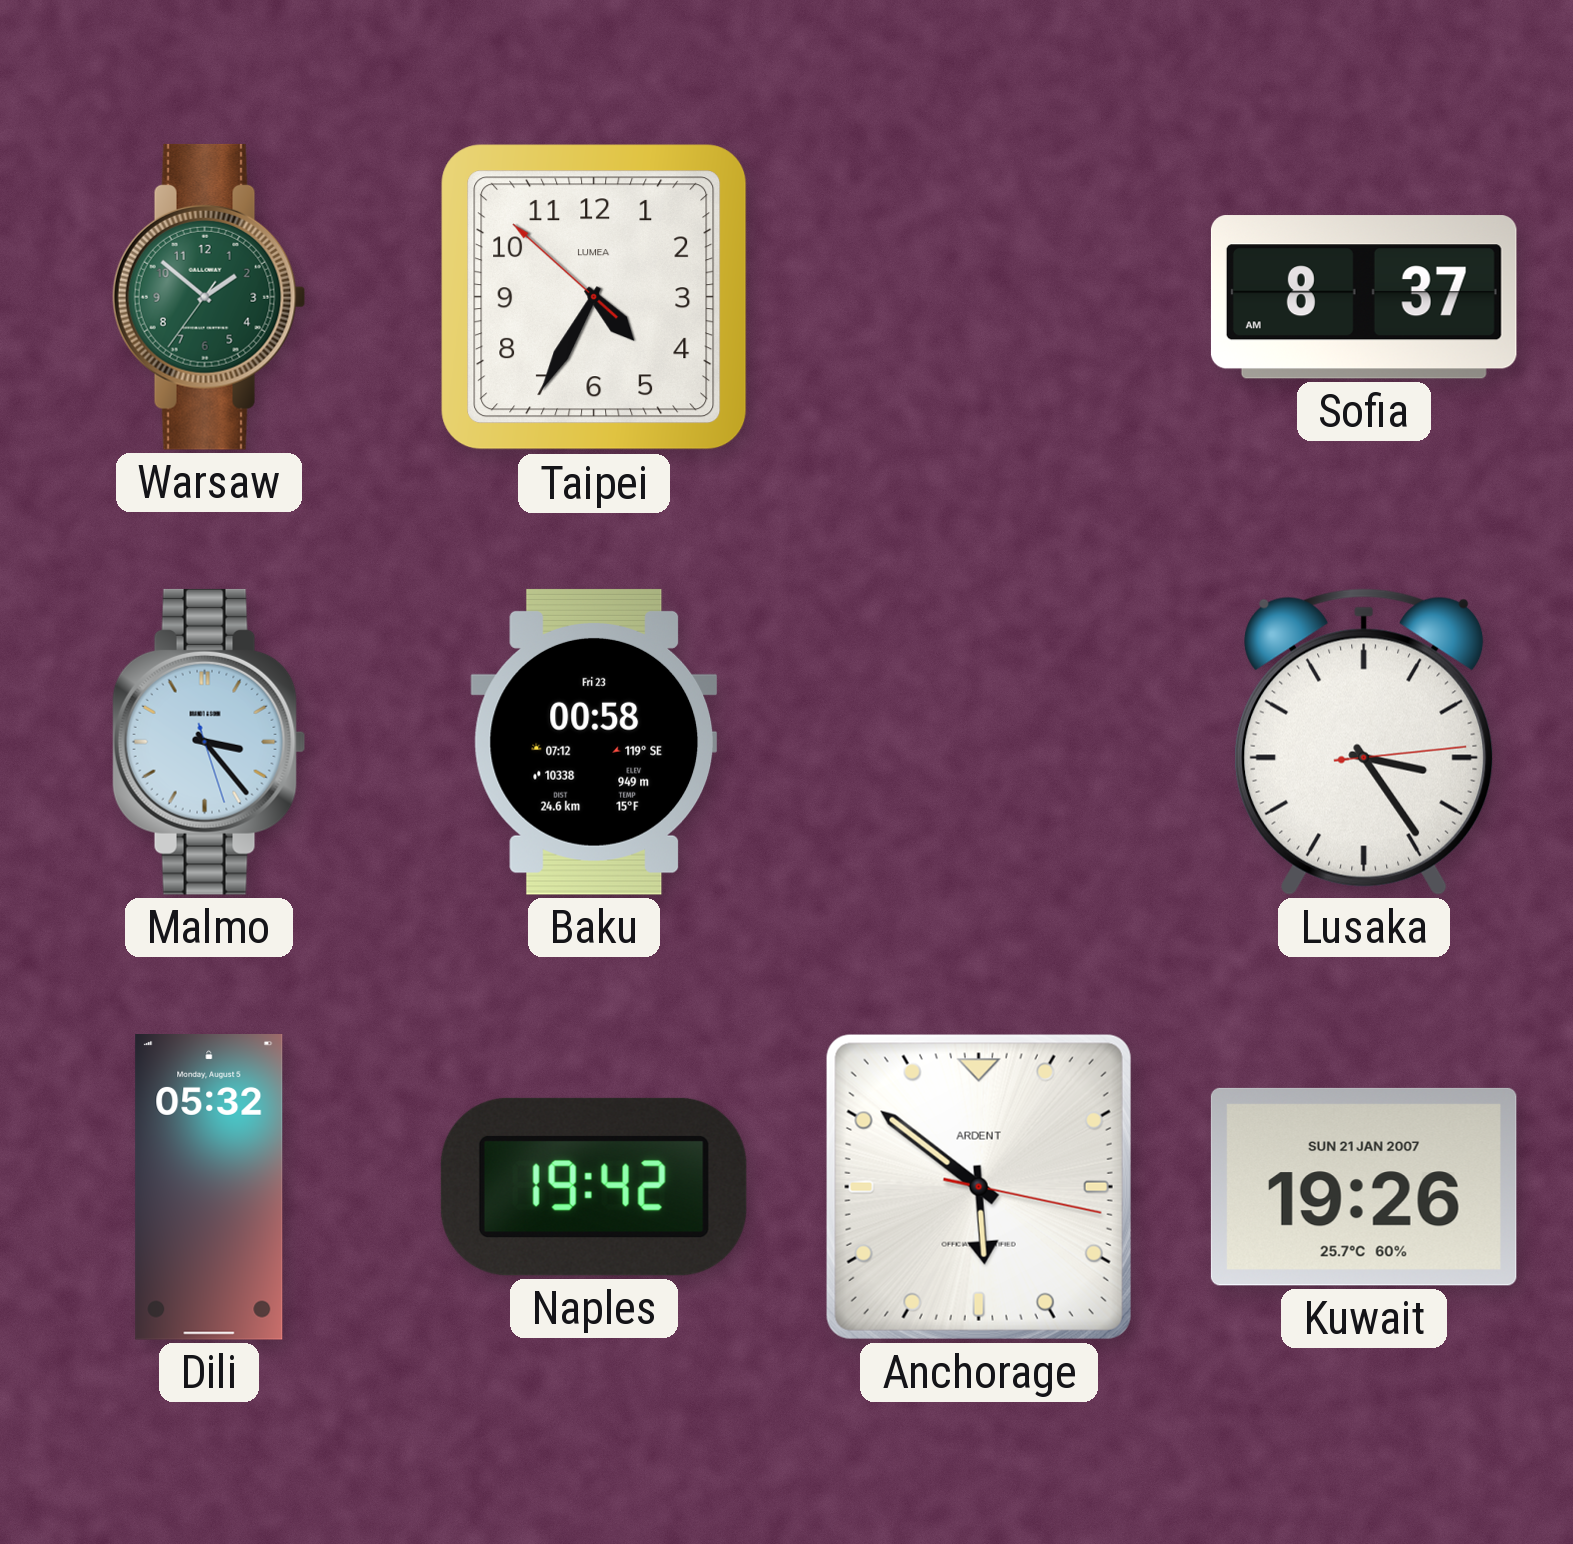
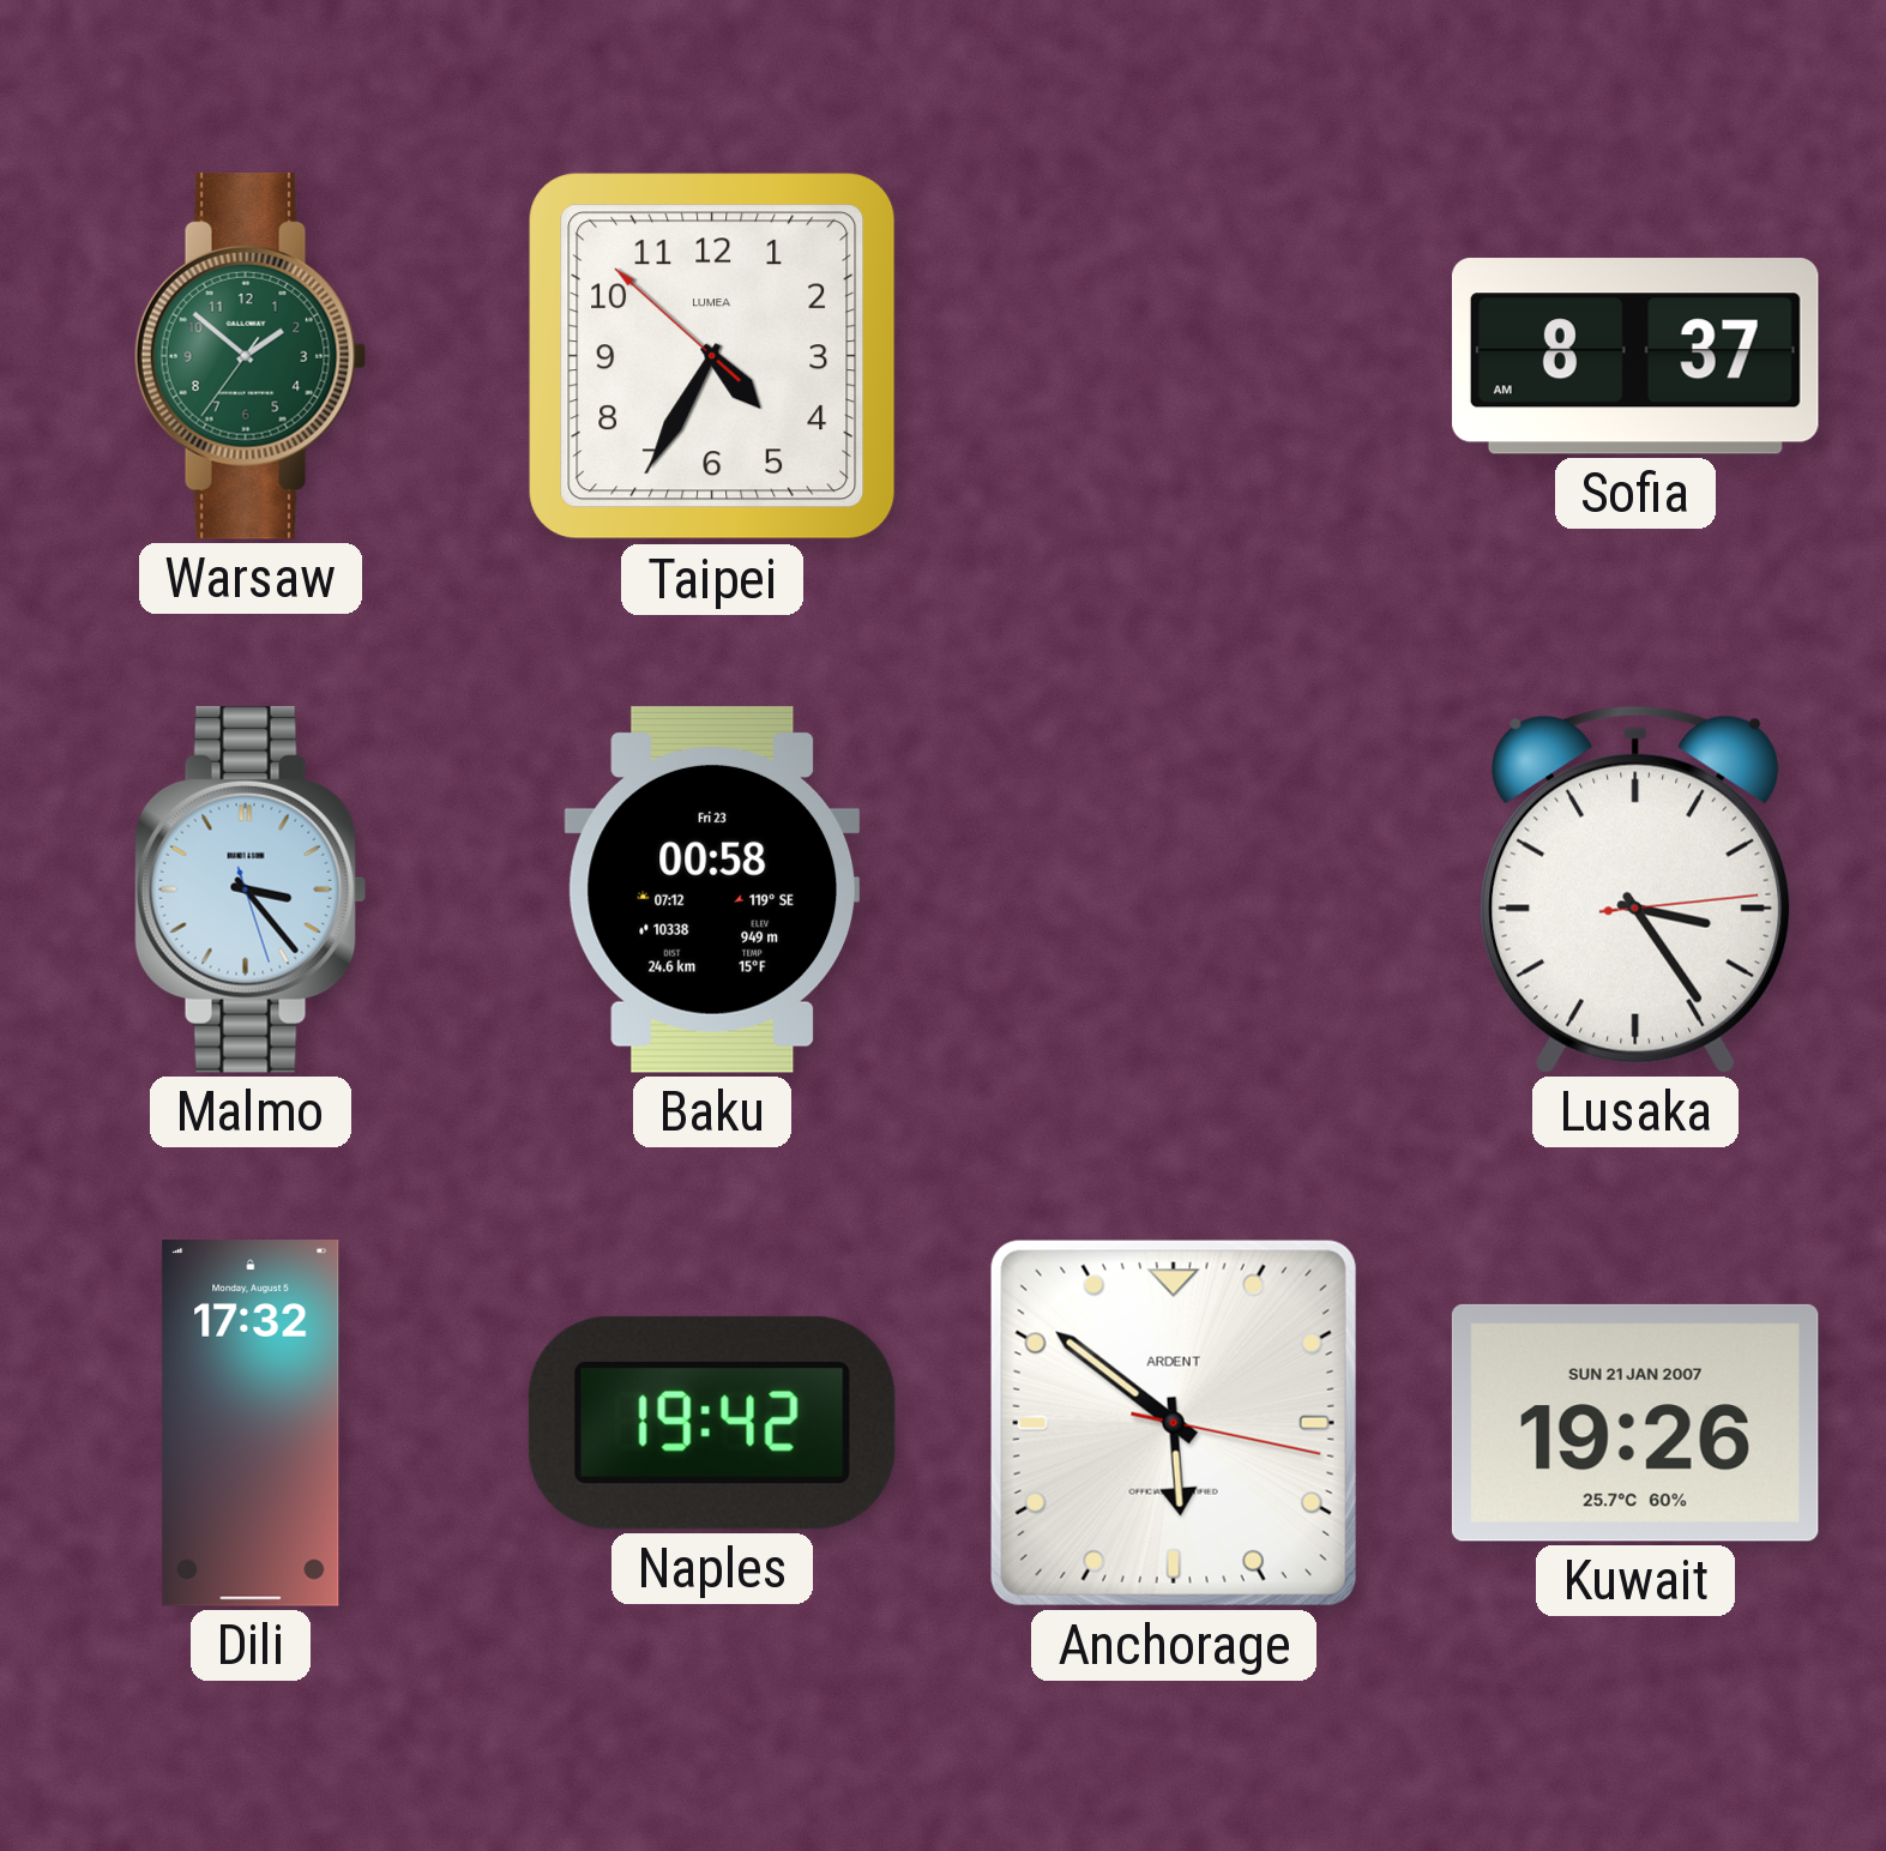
Dili: 05:32 -> 17:32
